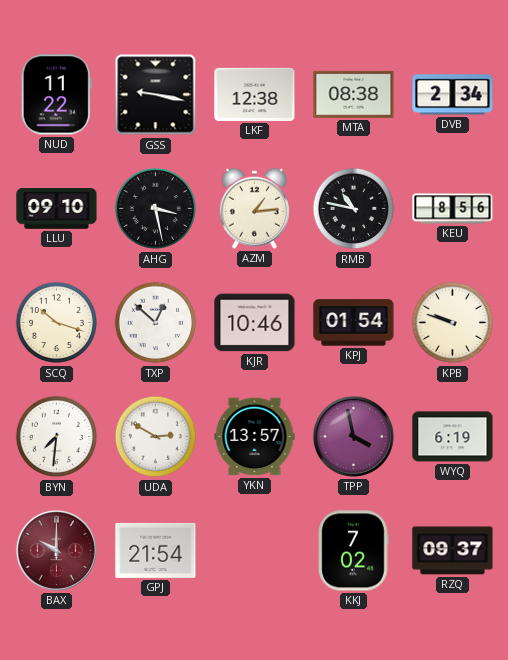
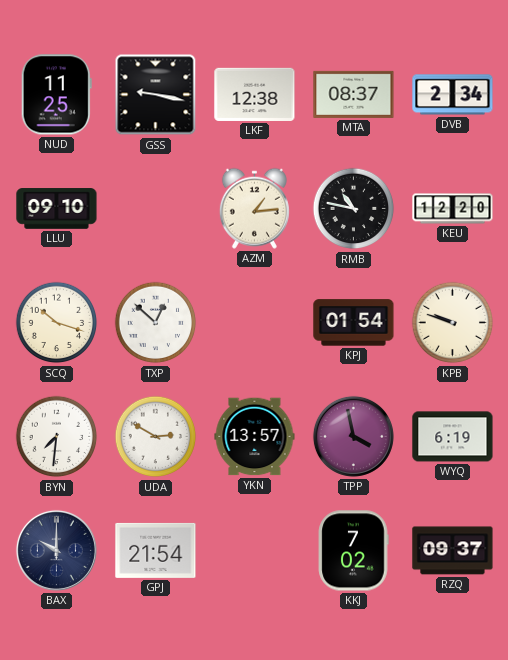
NUD: 11:22 -> 11:25
MTA: 08:38 -> 08:37
AHG: 3:28 -> none
KEU: 8:56 -> 12:20
KJR: 10:46 -> none
BAX dial: burgundy -> navy
